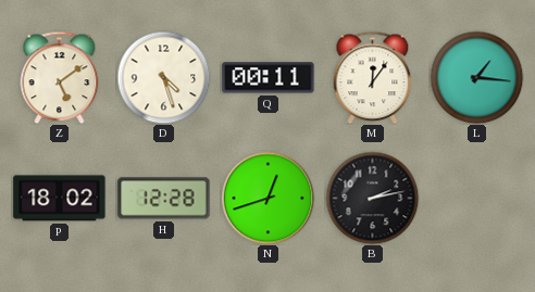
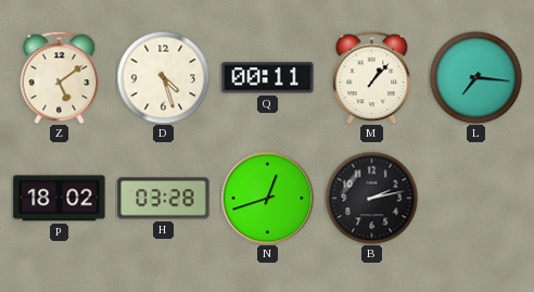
M: 12:06 -> 1:07
L: 1:16 -> 7:16
H: 12:28 -> 03:28
